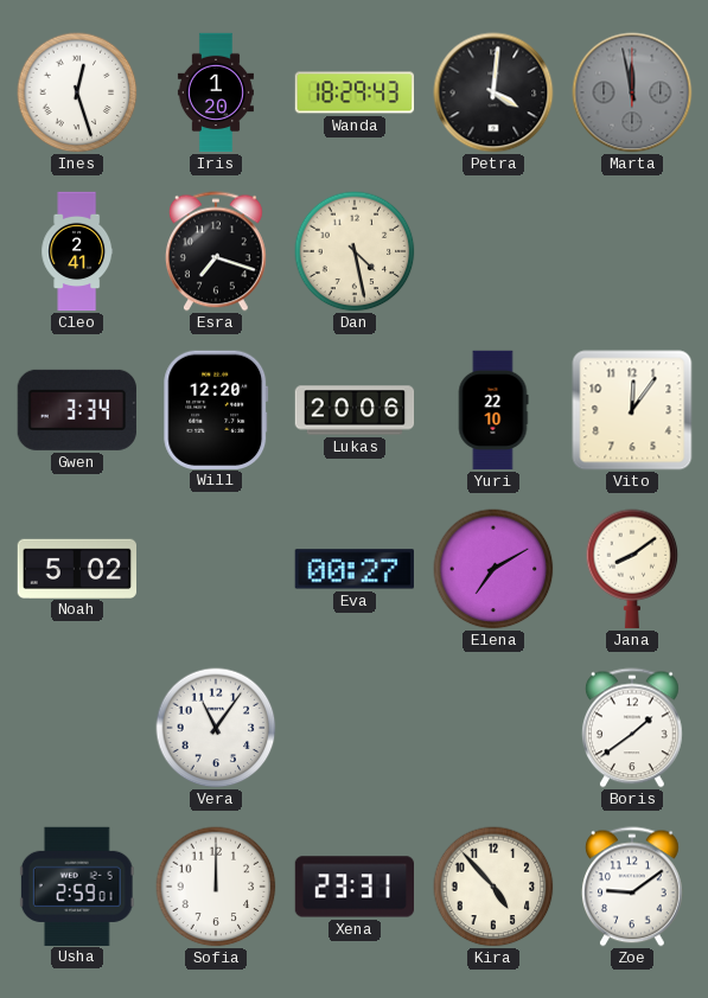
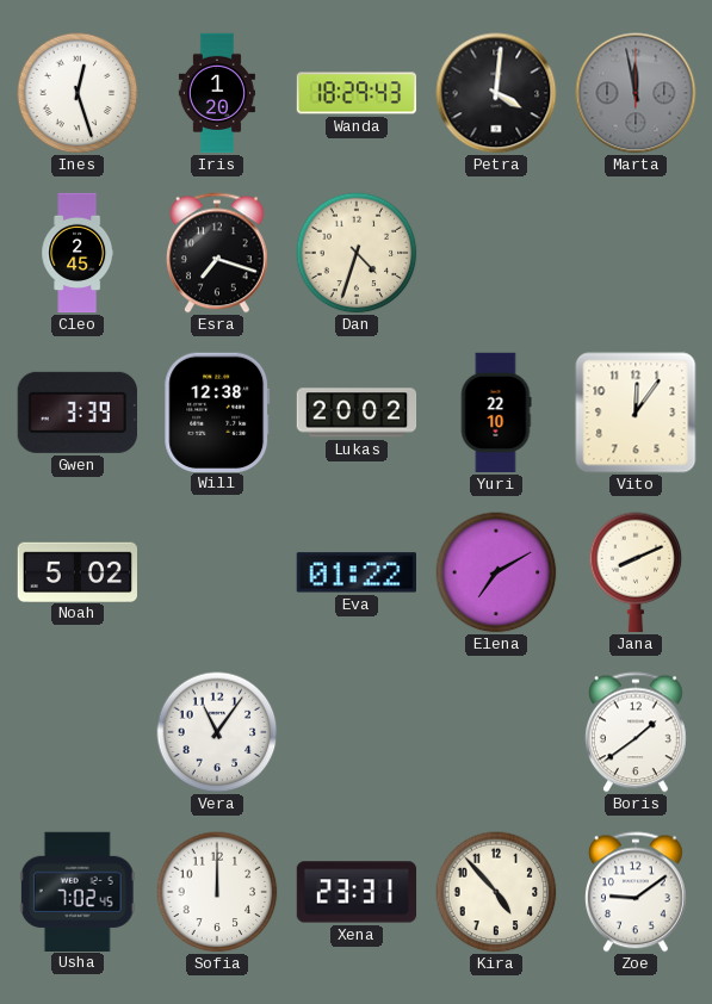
Cleo: 2:41 -> 2:45
Dan: 4:28 -> 4:33
Gwen: 3:34 -> 3:39
Will: 12:20 -> 12:38
Lukas: 20:06 -> 20:02
Eva: 00:27 -> 01:22
Jana: 8:09 -> 8:11
Usha: 2:59 -> 7:02
